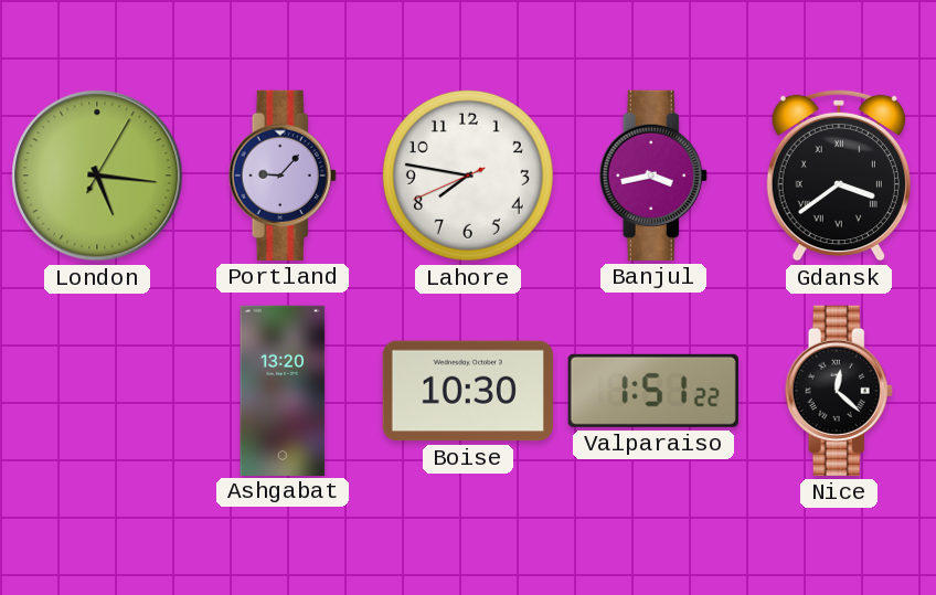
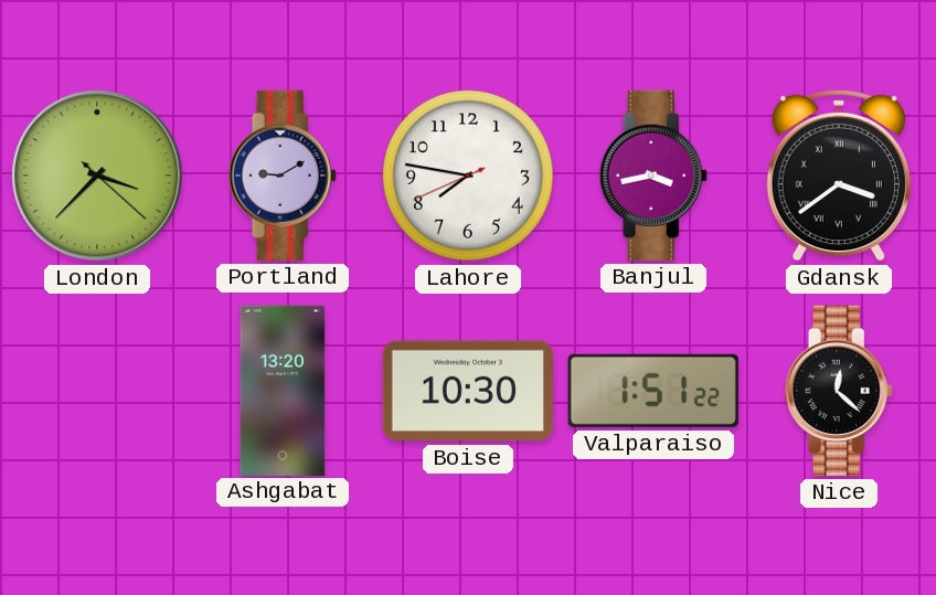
London: 5:16 -> 3:37
Portland: 9:07 -> 9:10
